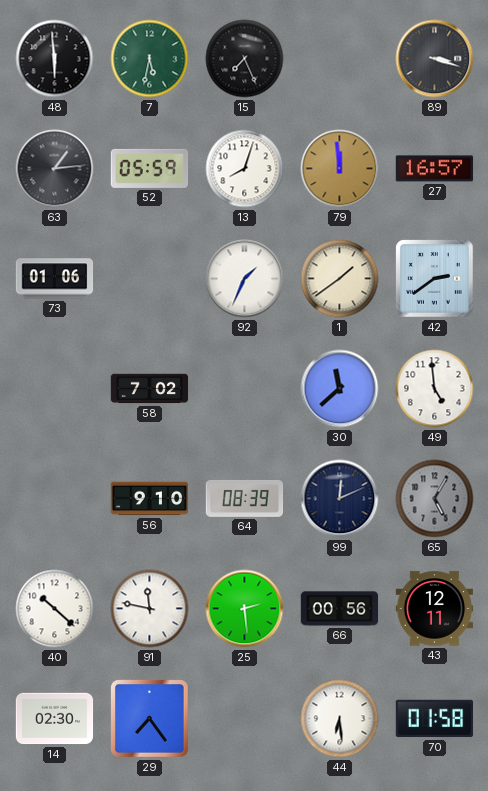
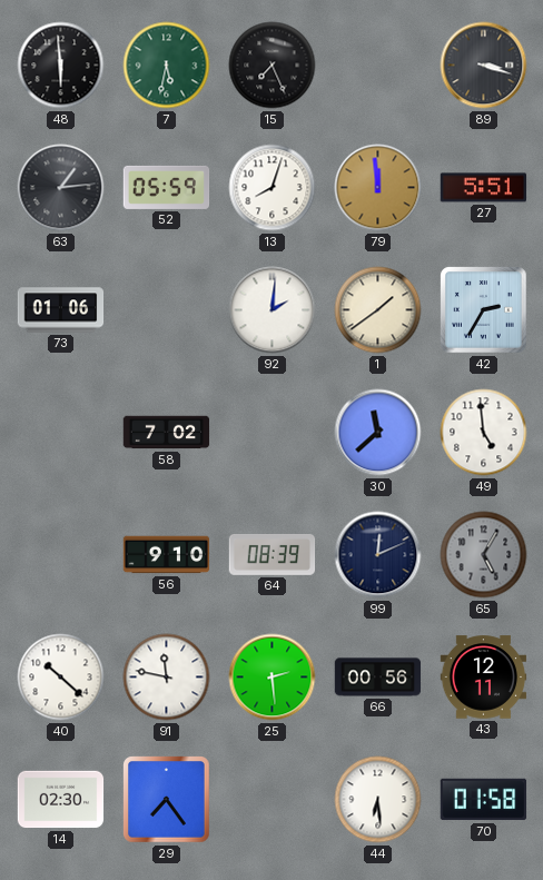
27: 16:57 -> 5:51
92: 1:34 -> 2:01
42: 2:39 -> 2:35
